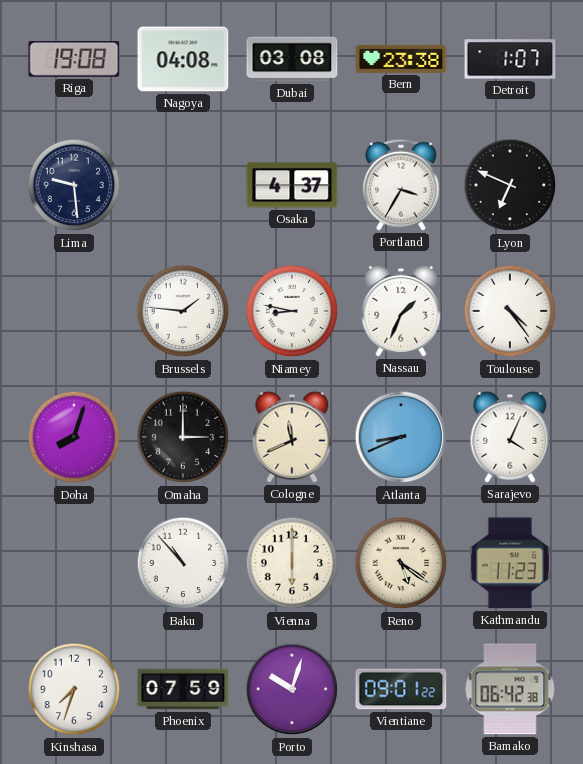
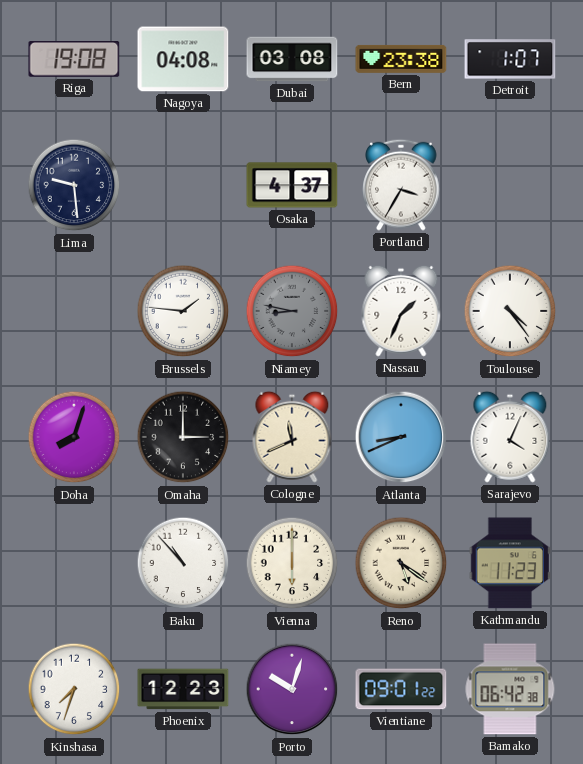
Lyon: 6:49 -> none
Niamey dial: white -> grey
Phoenix: 07:59 -> 12:23
